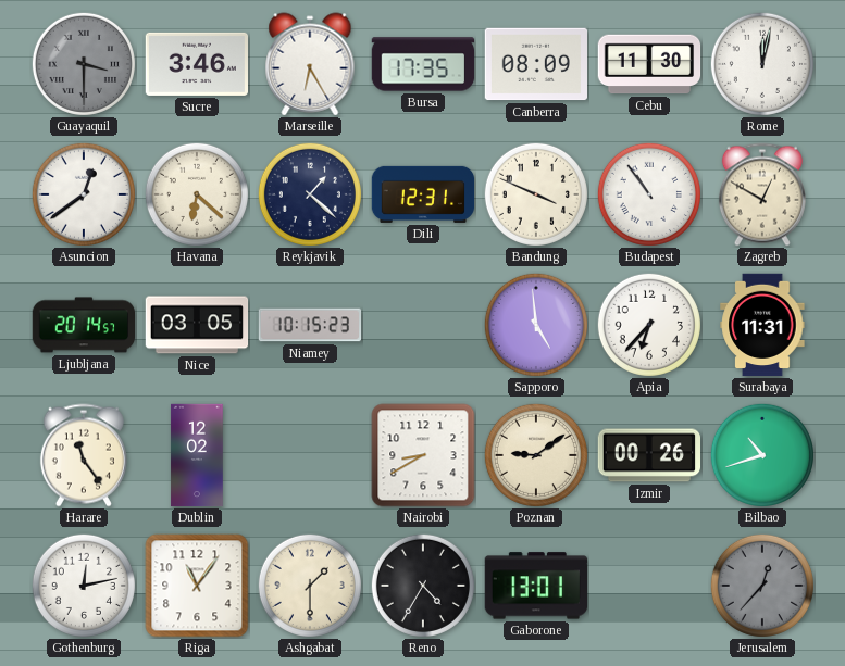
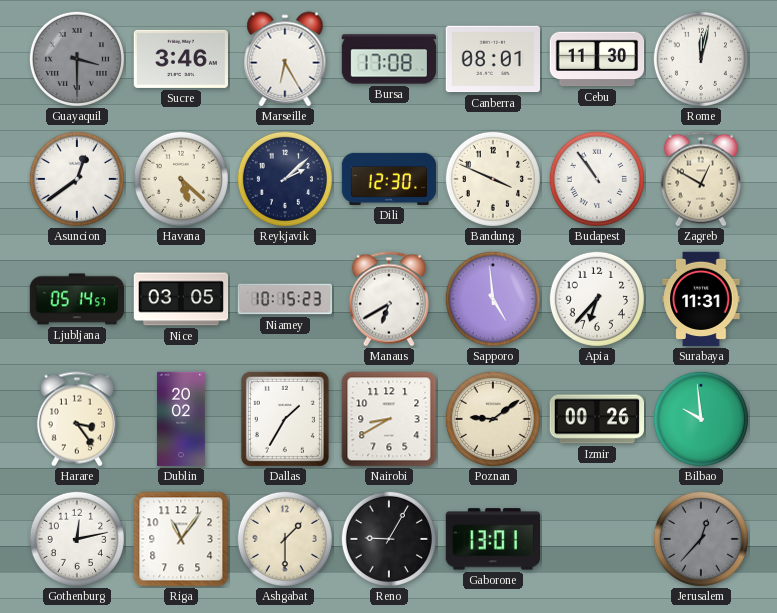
Bursa: 17:35 -> 17:08
Canberra: 08:09 -> 08:01
Havana: 6:22 -> 5:22
Reykjavik: 1:22 -> 2:08
Dili: 12:31 -> 12:30
Ljubljana: 20:14 -> 05:14
Manaus: none -> 6:40
Harare: 11:24 -> 3:24
Dublin: 12:02 -> 20:02
Dallas: none -> 1:35
Bilbao: 10:42 -> 9:59
Reno: 4:35 -> 9:05
